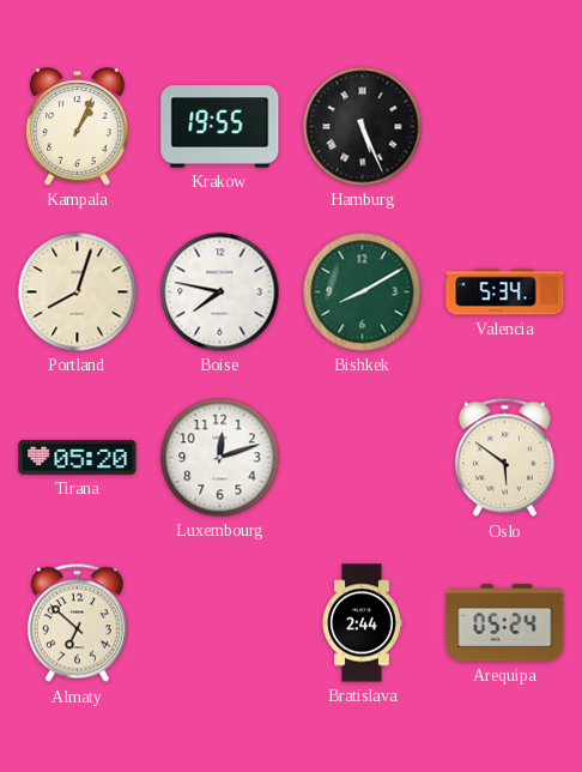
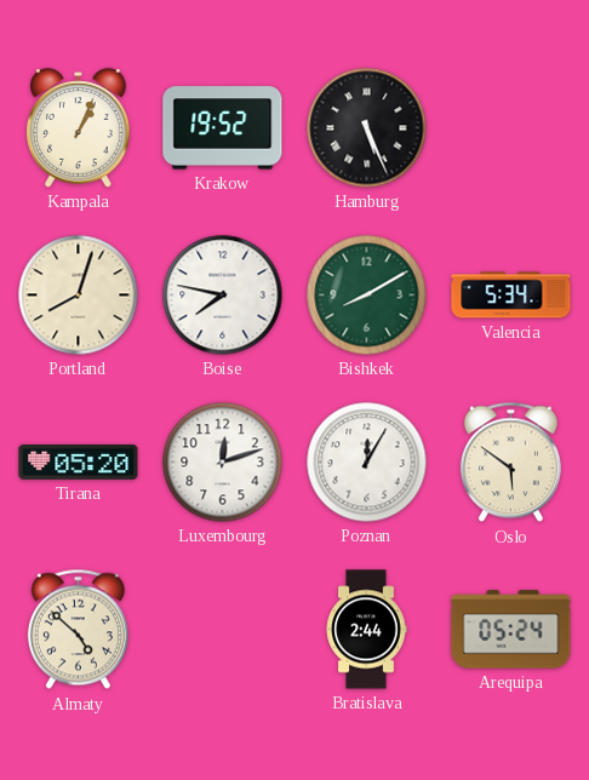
Krakow: 19:55 -> 19:52
Poznan: none -> 12:05
Almaty: 6:52 -> 4:52
